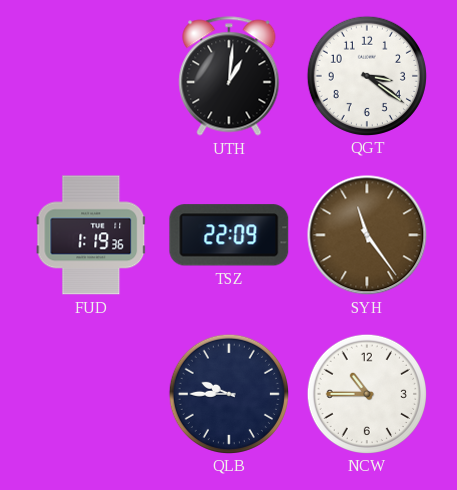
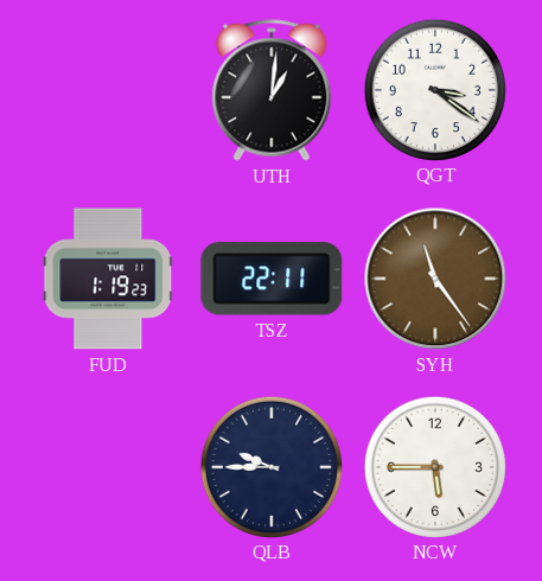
FUD: 1:19:36 -> 1:19:23
TSZ: 22:09 -> 22:11
NCW: 10:45 -> 5:45
